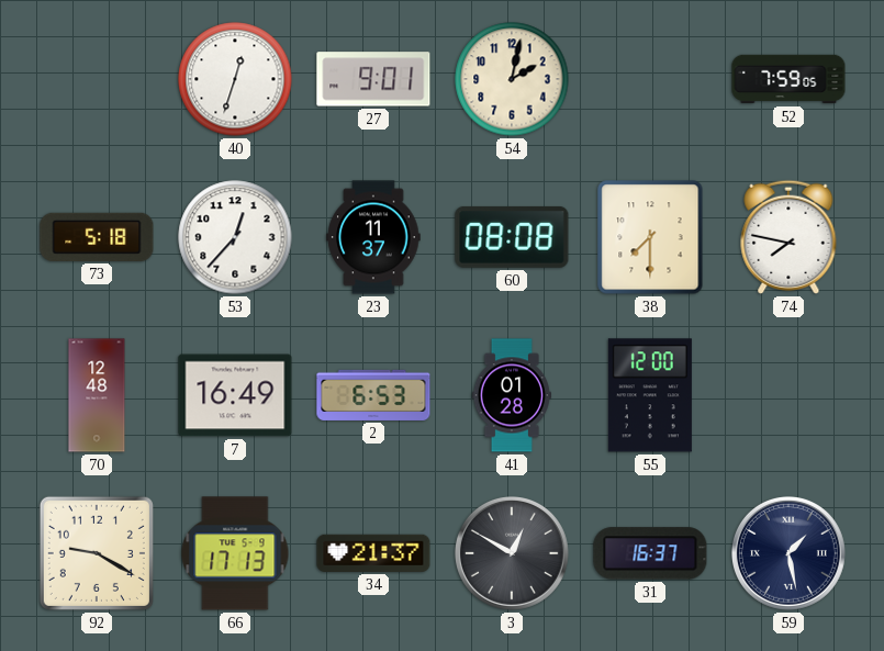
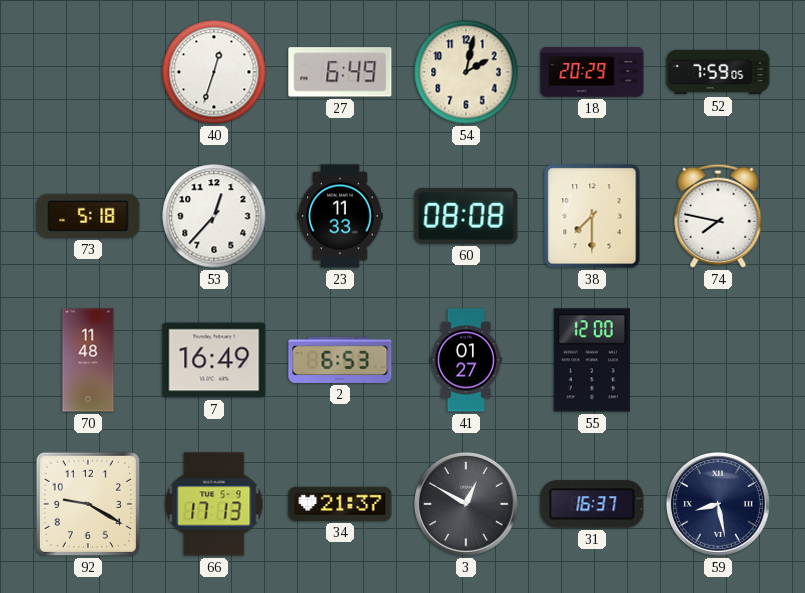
27: 9:01 -> 6:49
18: none -> 20:29
23: 11:37 -> 11:33
70: 12:48 -> 11:48
41: 01:28 -> 01:27
59: 1:28 -> 8:28
